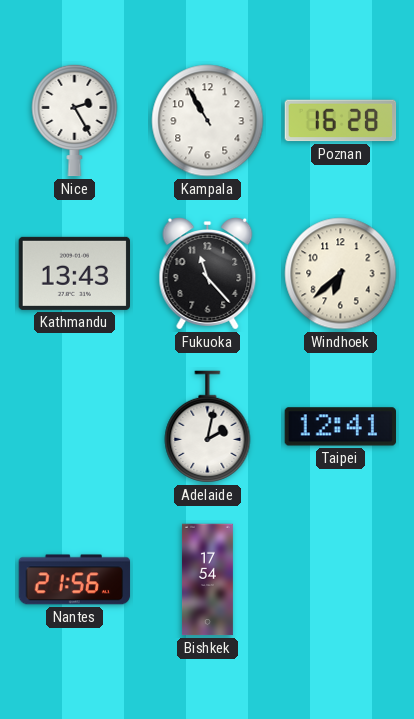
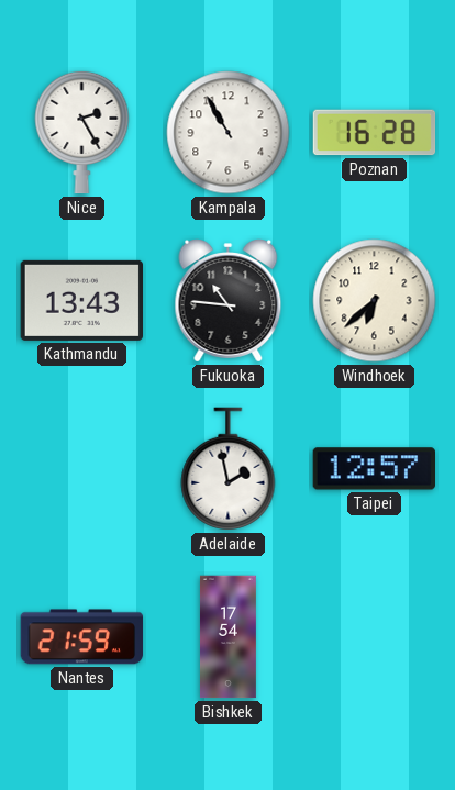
Fukuoka: 11:23 -> 10:46
Adelaide: 2:02 -> 1:58
Taipei: 12:41 -> 12:57
Nantes: 21:56 -> 21:59
